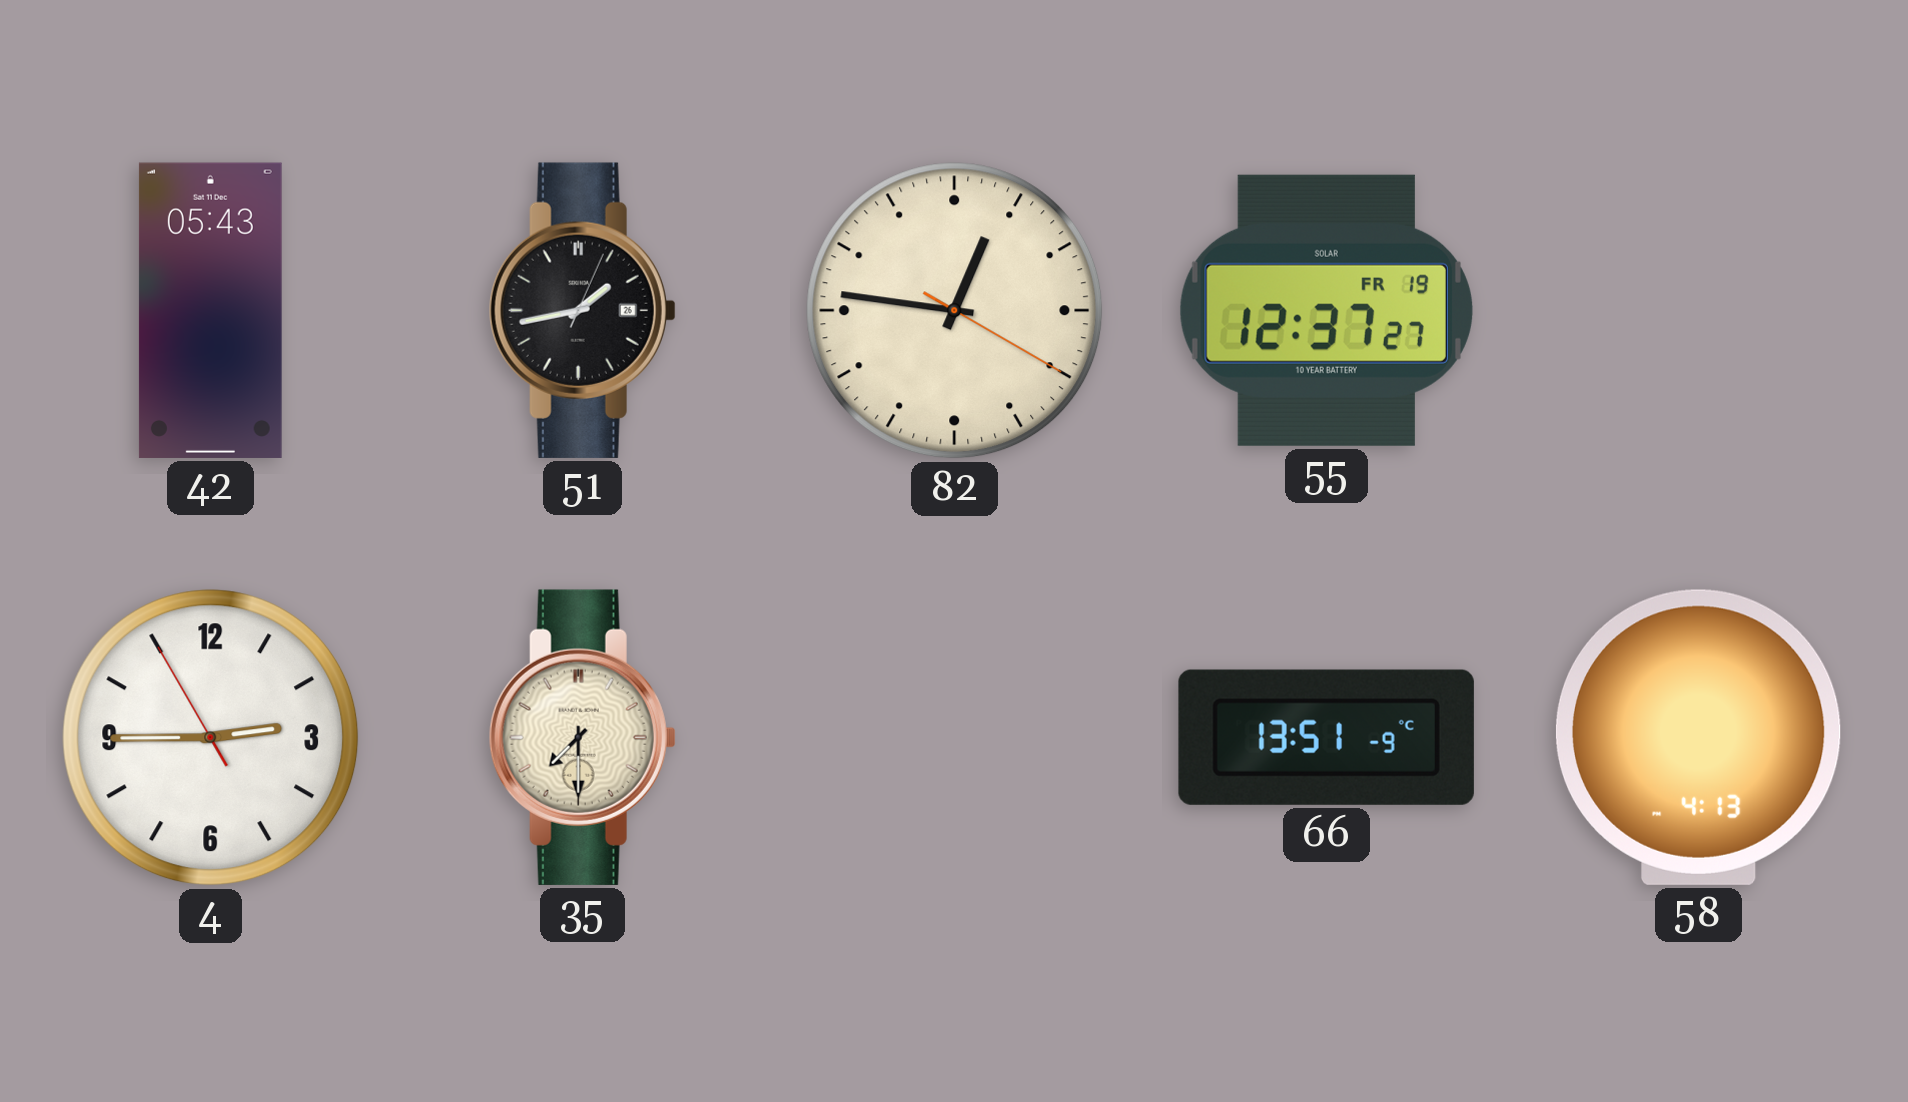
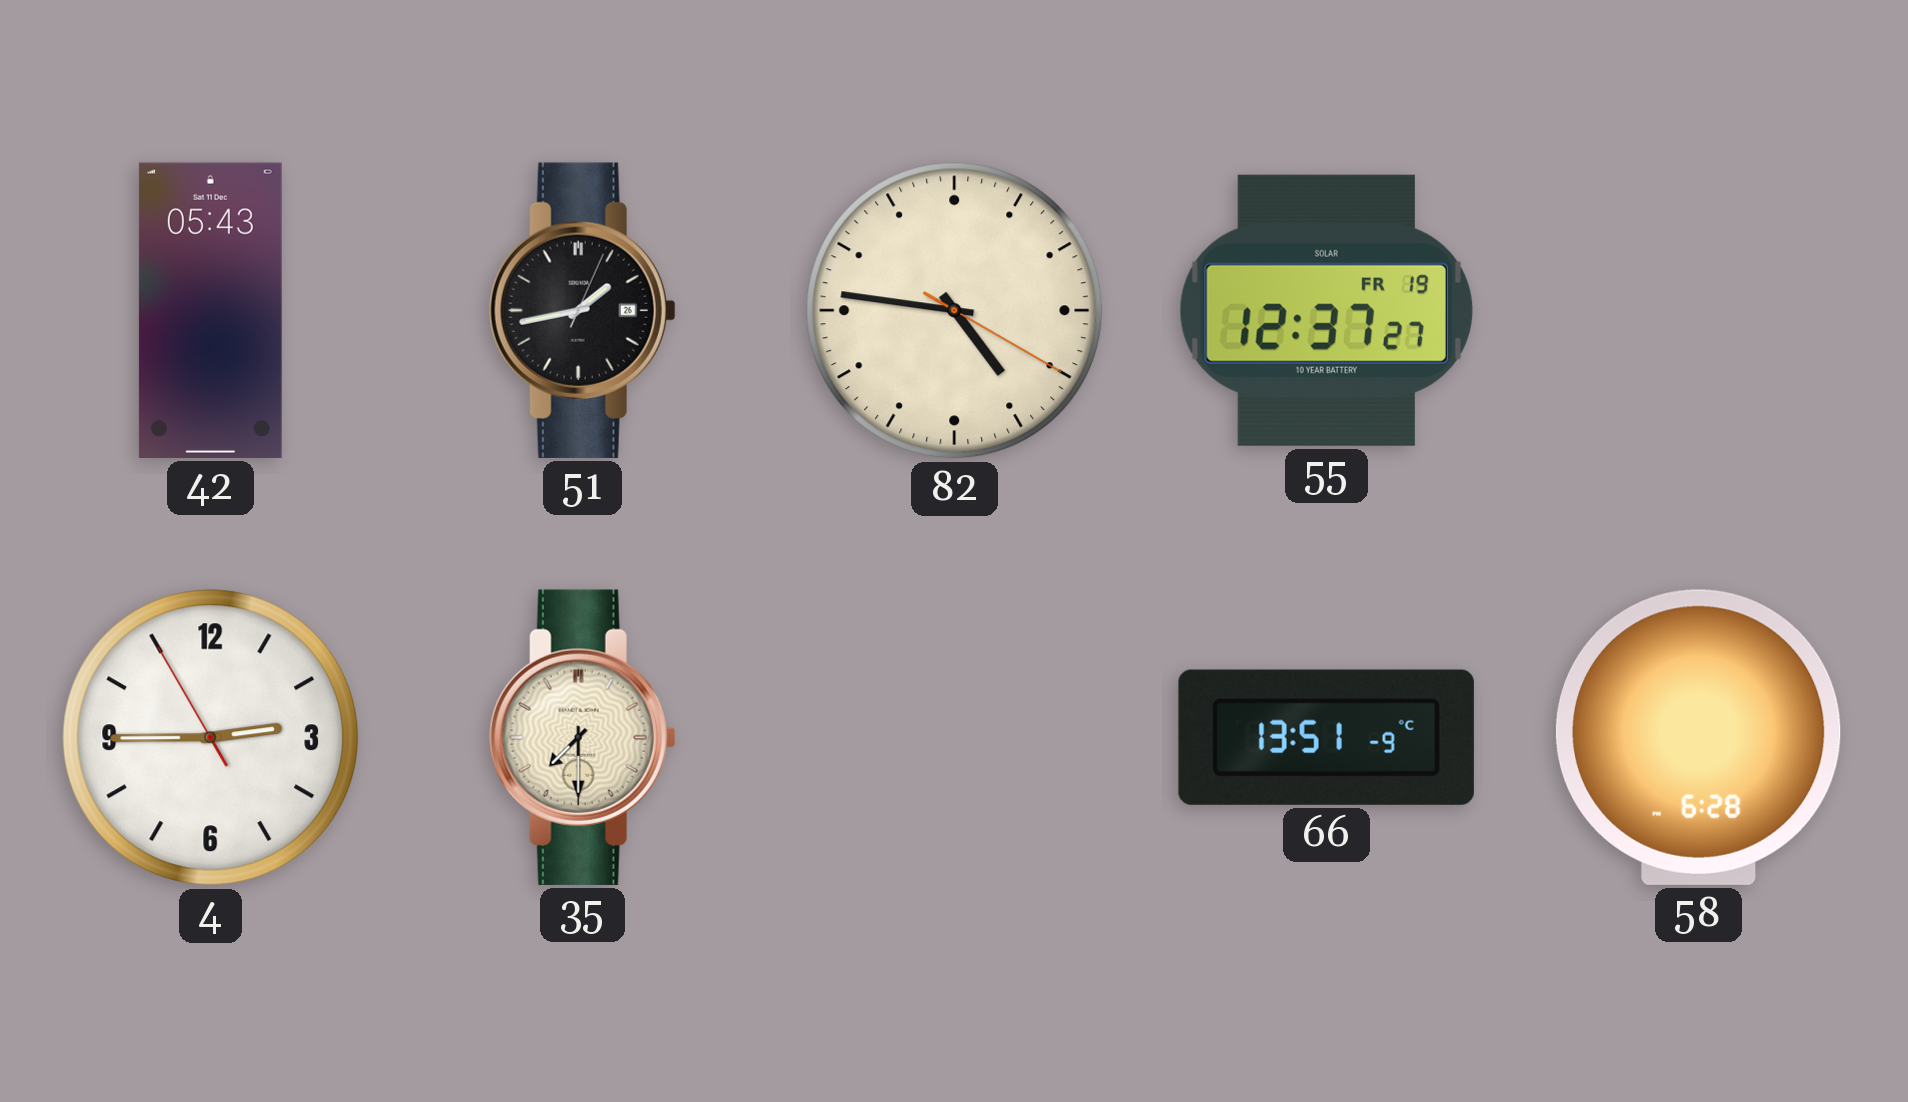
82: 12:46 -> 4:46
58: 4:13 -> 6:28
